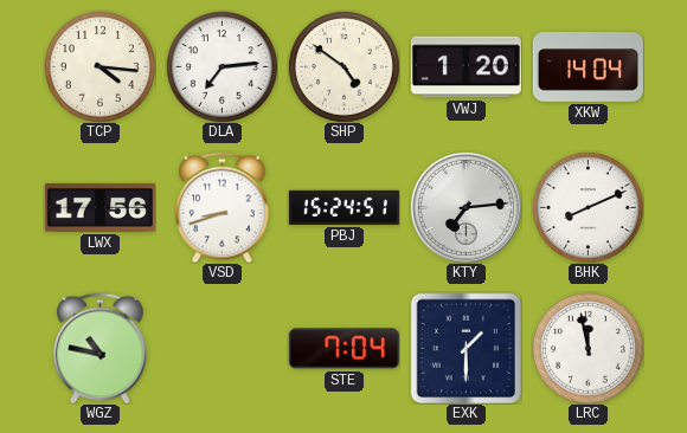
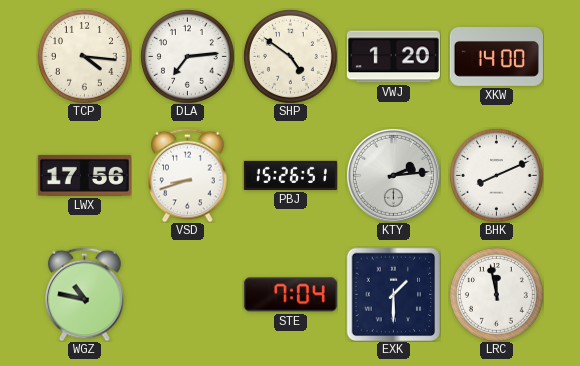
XKW: 14:04 -> 14:00
PBJ: 15:24 -> 15:26
KTY: 7:14 -> 2:14
